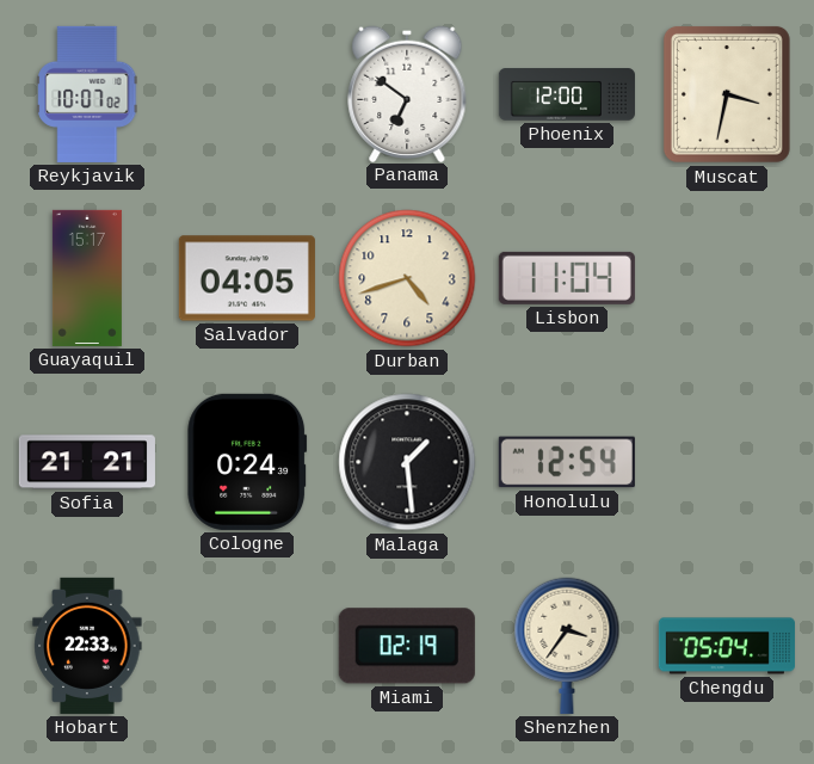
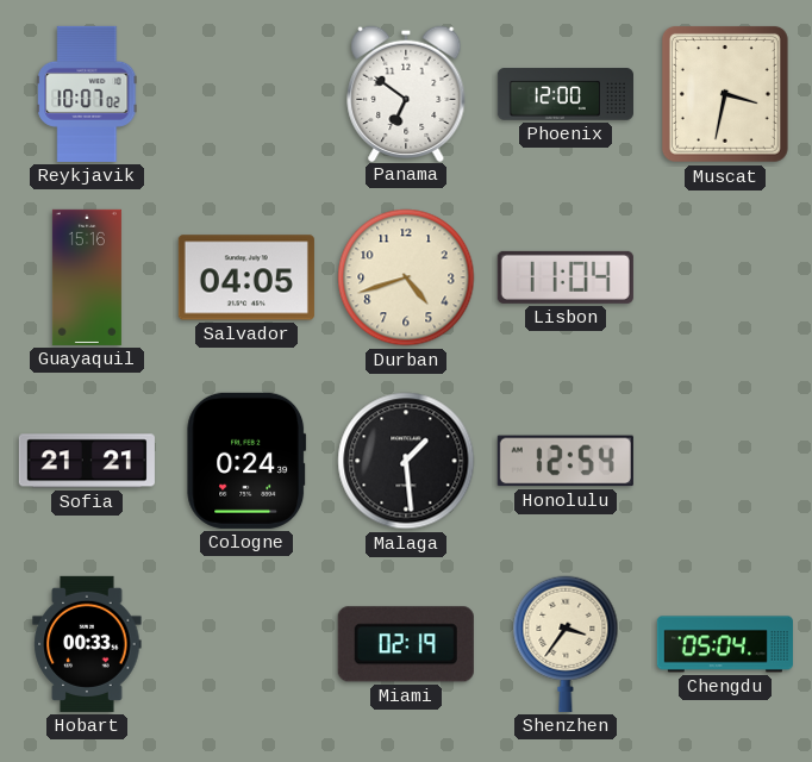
Guayaquil: 15:17 -> 15:16
Hobart: 22:33 -> 00:33
